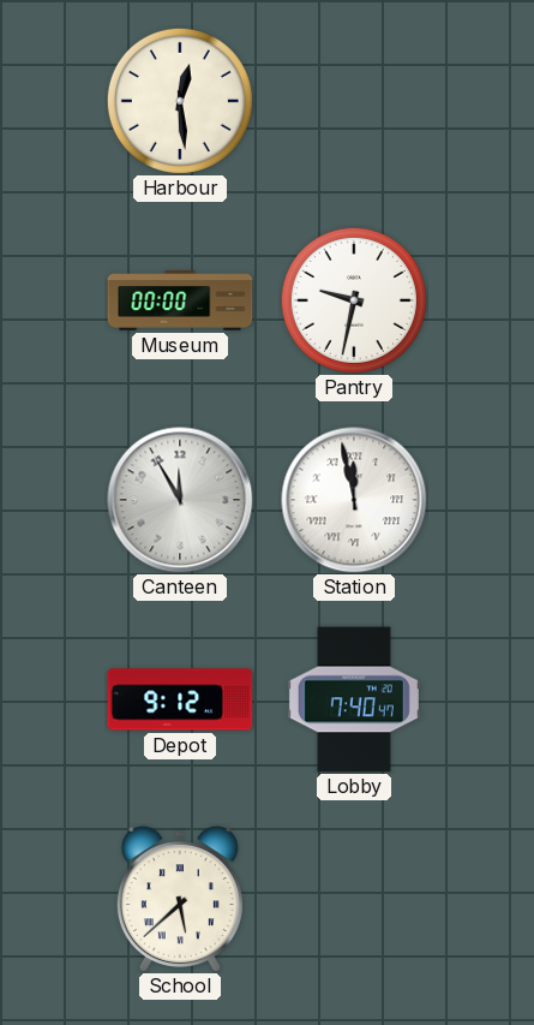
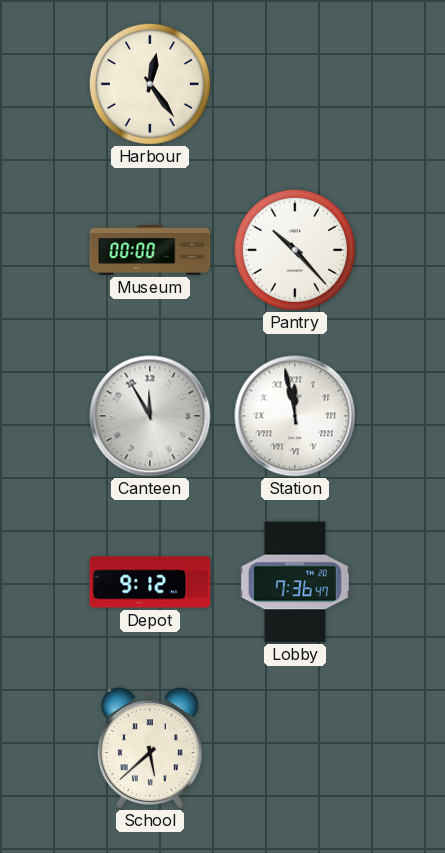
Harbour: 12:29 -> 12:24
Pantry: 9:32 -> 10:23
Lobby: 7:40 -> 7:36
